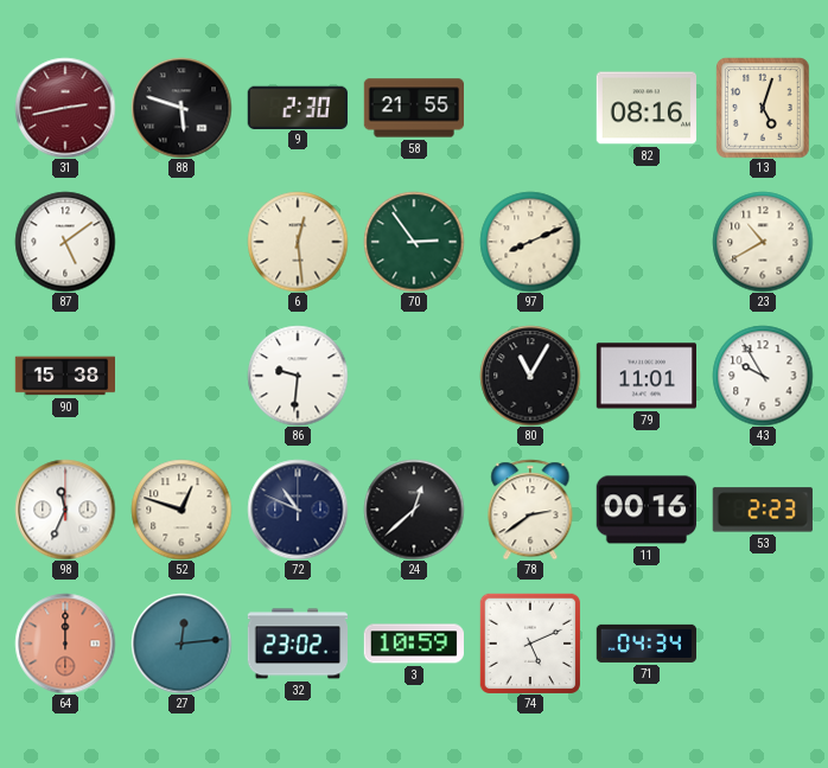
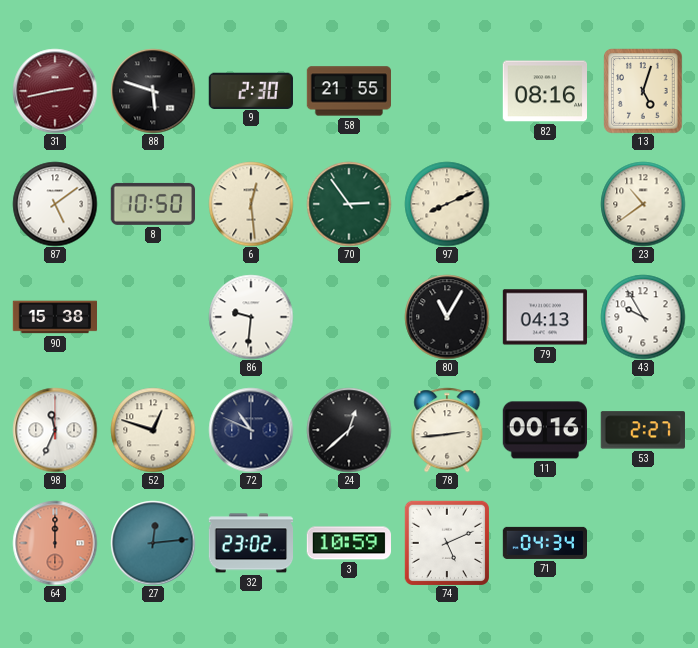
8: none -> 10:50
23: 10:40 -> 10:39
79: 11:01 -> 04:13
78: 2:39 -> 2:44
53: 2:23 -> 2:27
